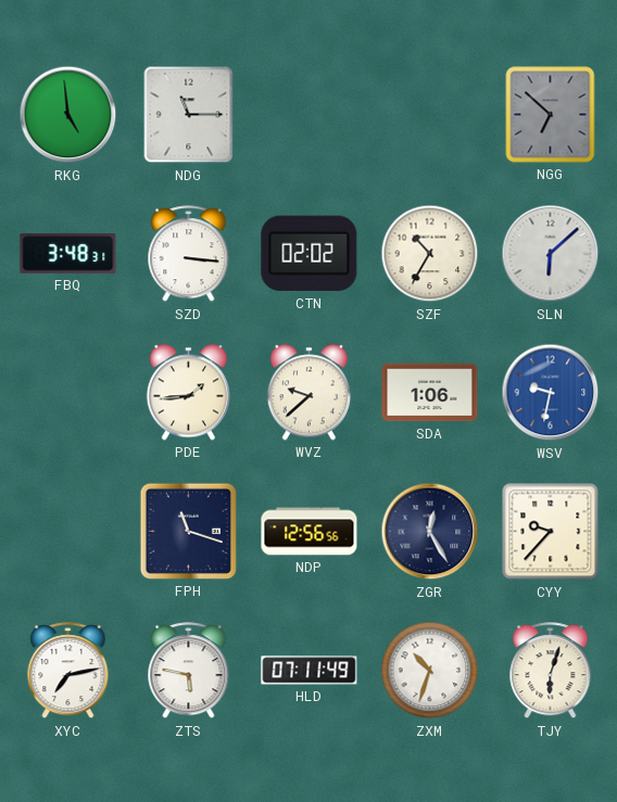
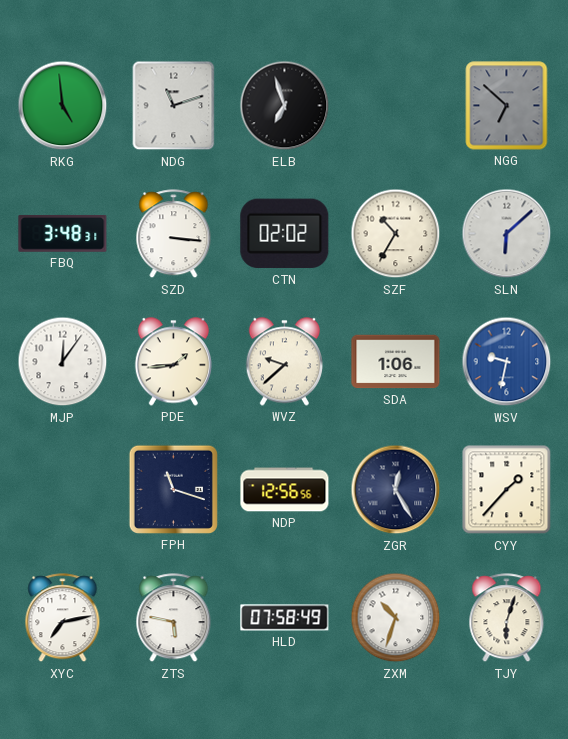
NDG: 11:15 -> 11:12
ELB: none -> 6:57
MJP: none -> 12:06
CYY: 9:37 -> 1:37
HLD: 07:11 -> 07:58
